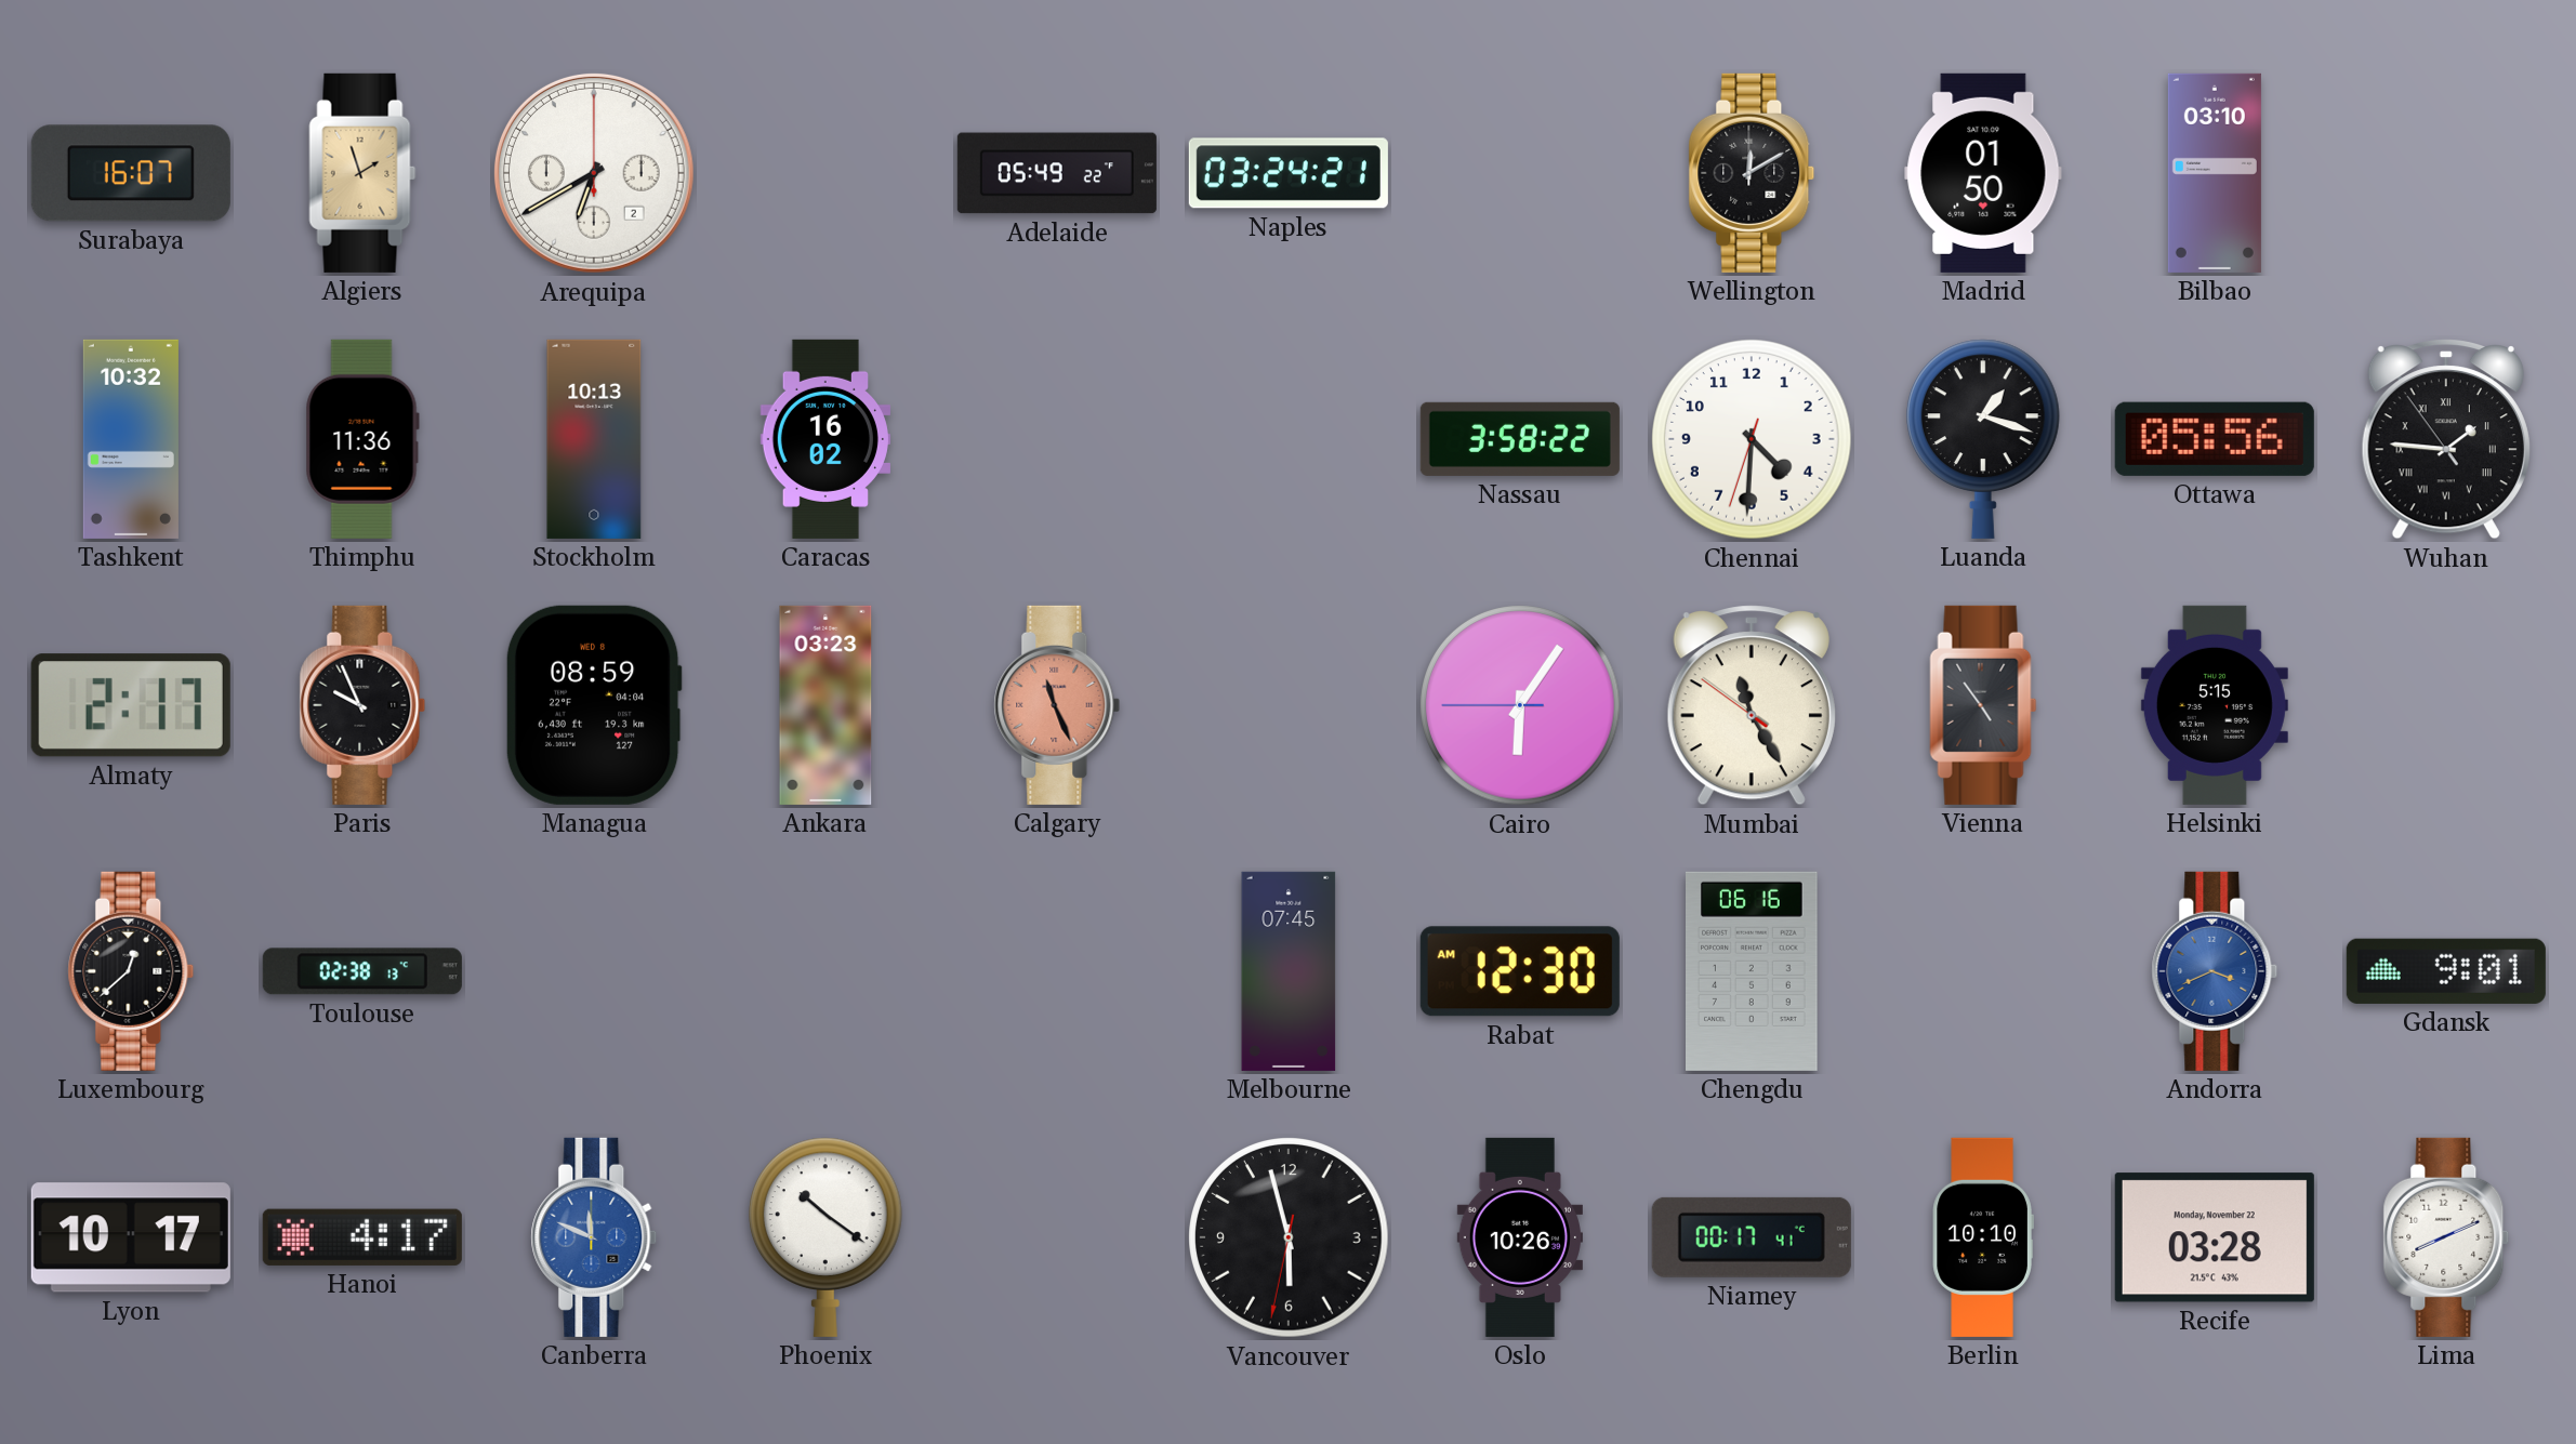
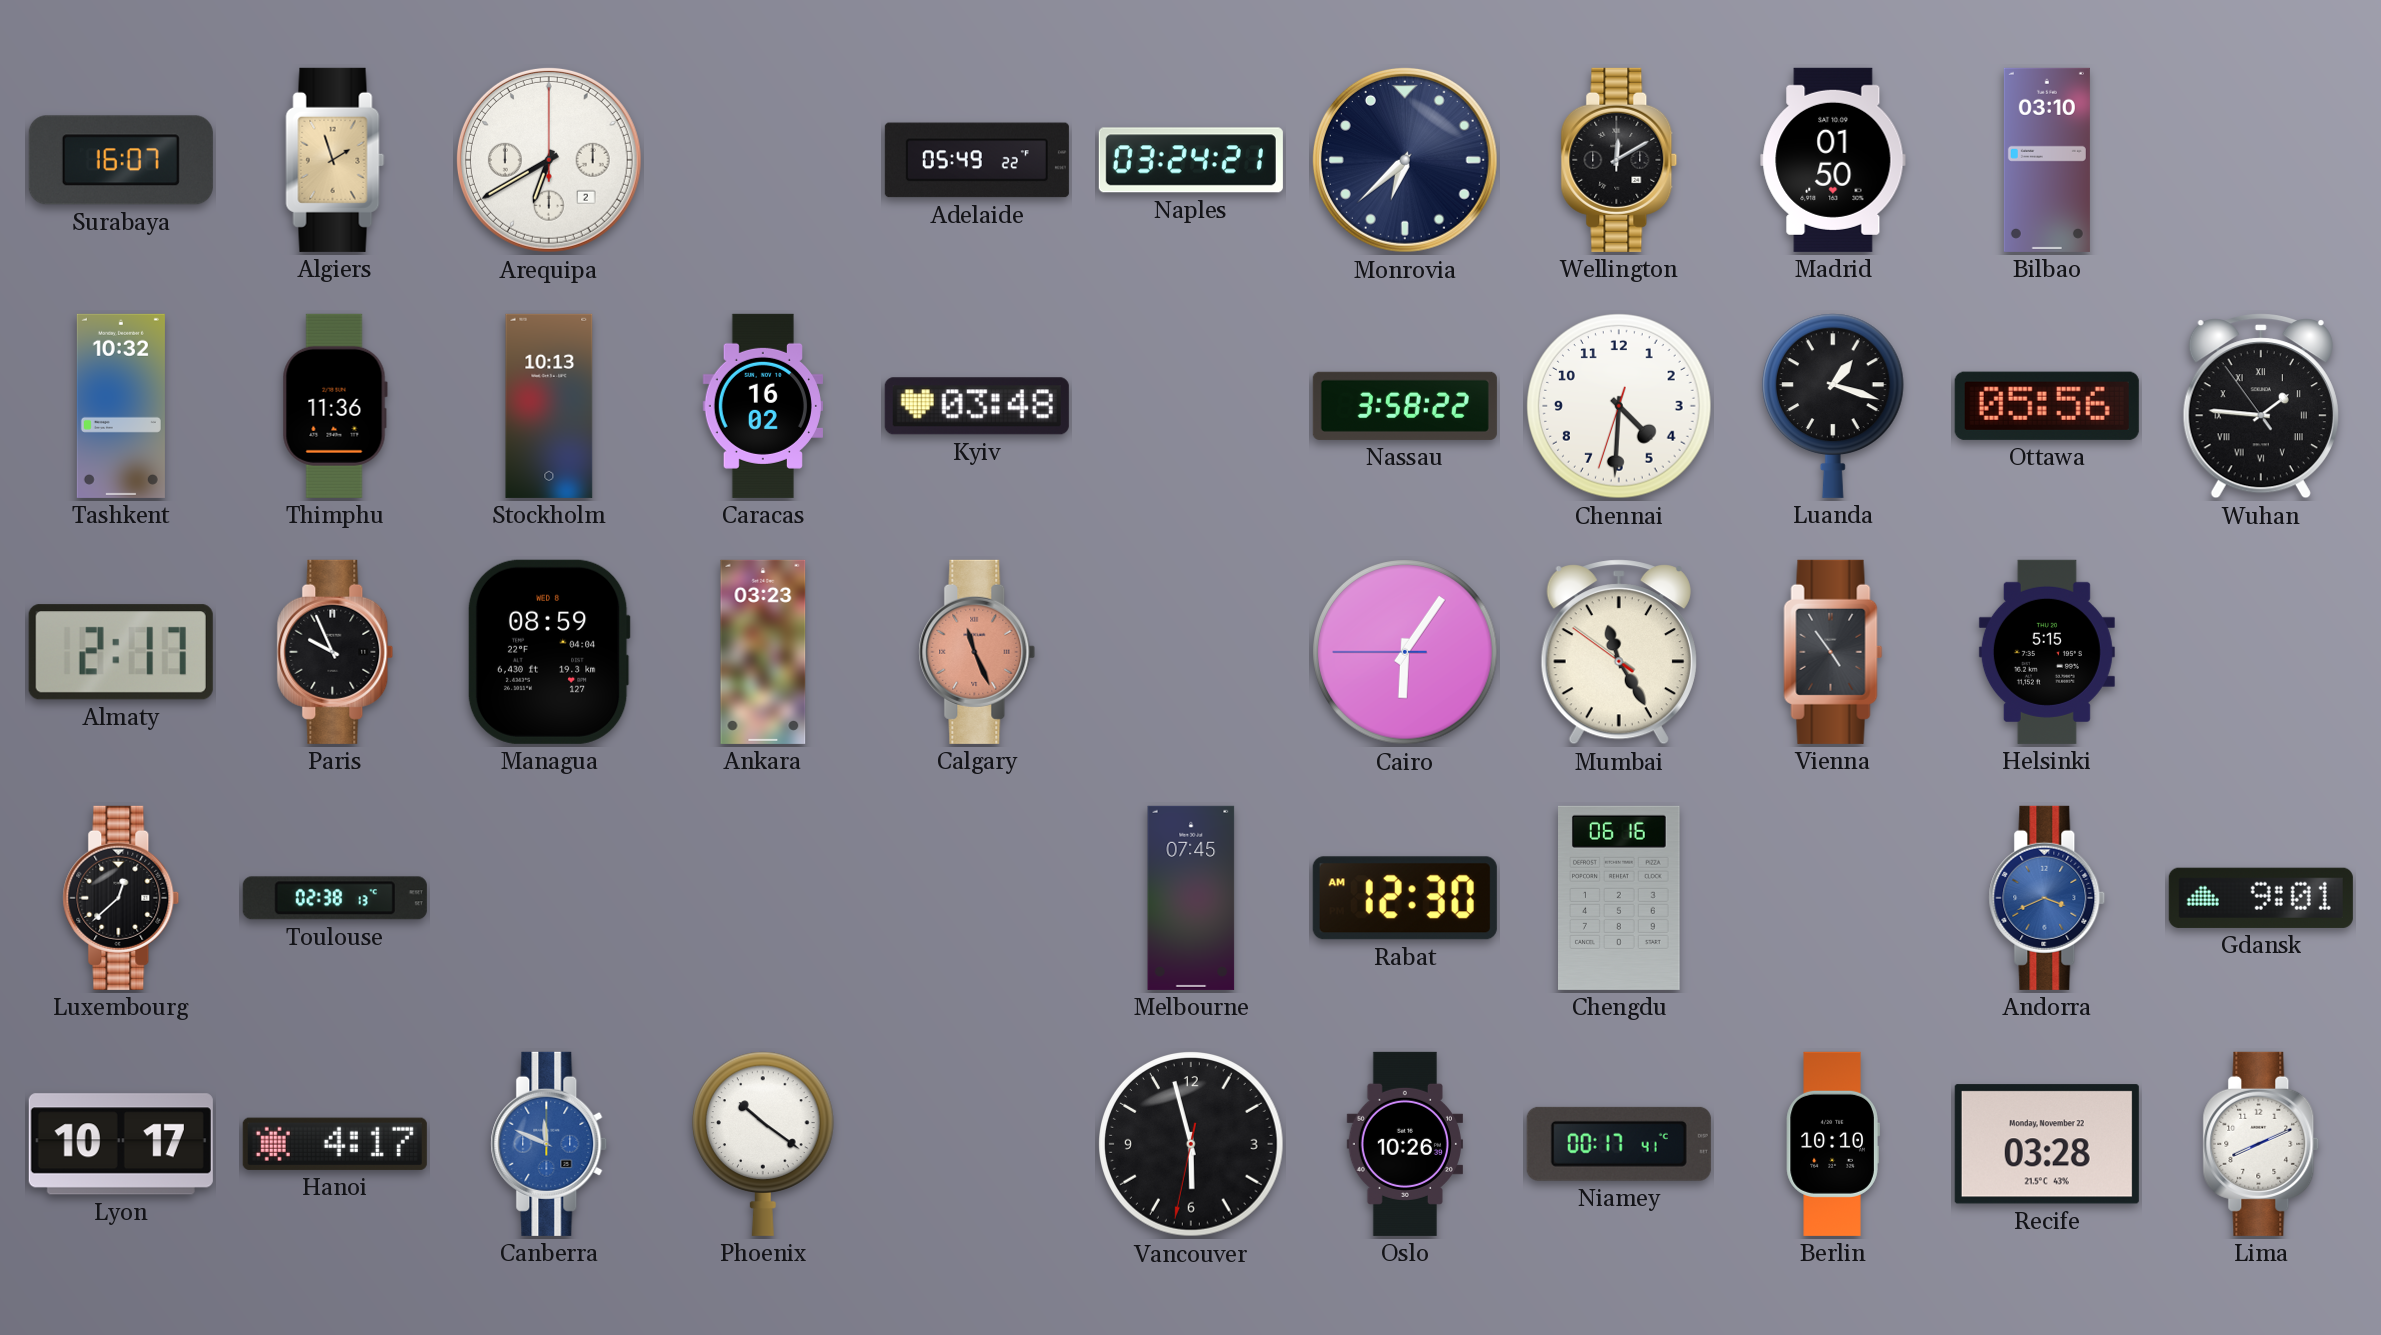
Monrovia: none -> 6:38
Kyiv: none -> 03:48
